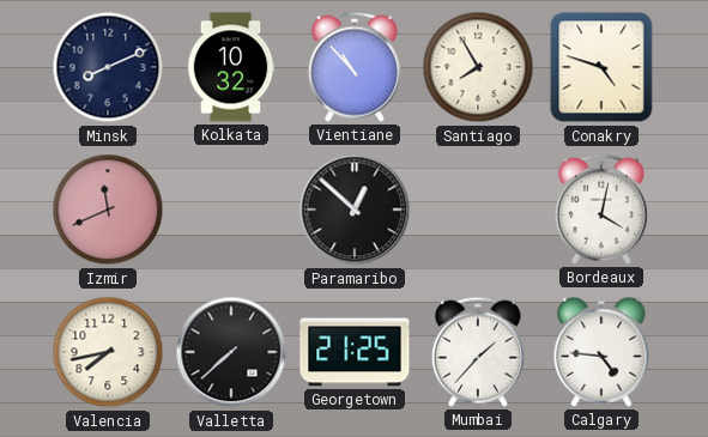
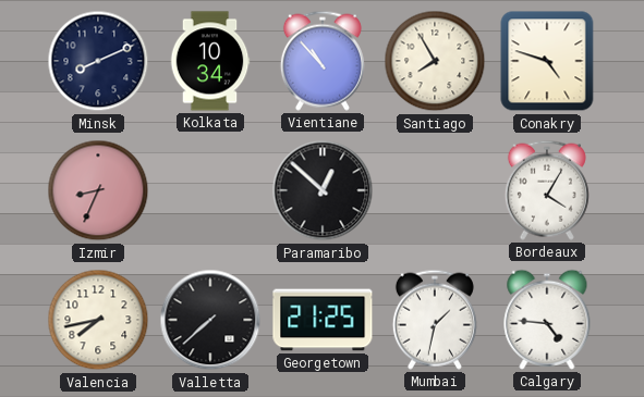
Kolkata: 10:32 -> 10:34
Izmir: 11:41 -> 8:34
Bordeaux: 4:02 -> 4:05
Mumbai: 1:37 -> 1:32
